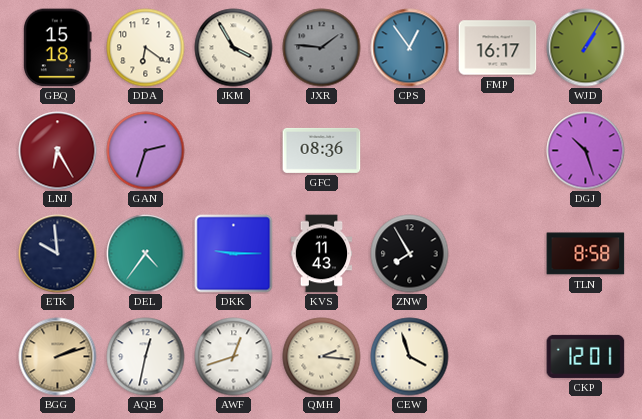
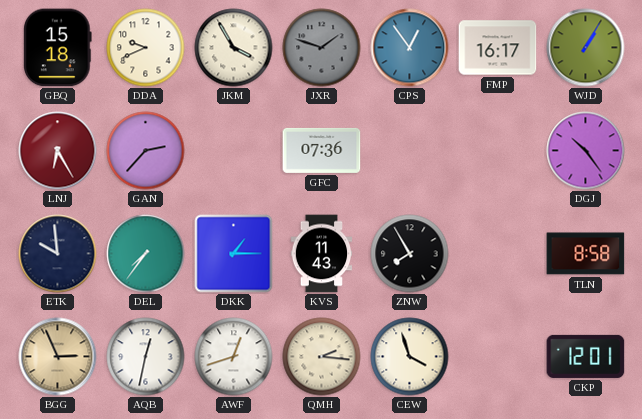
DDA: 6:21 -> 9:41
JXR: 1:46 -> 1:48
GAN: 2:33 -> 2:37
GFC: 08:36 -> 07:36
DGJ: 10:27 -> 10:24
DEL: 4:36 -> 7:36
DKK: 9:15 -> 1:15
BGG: 2:12 -> 2:56
